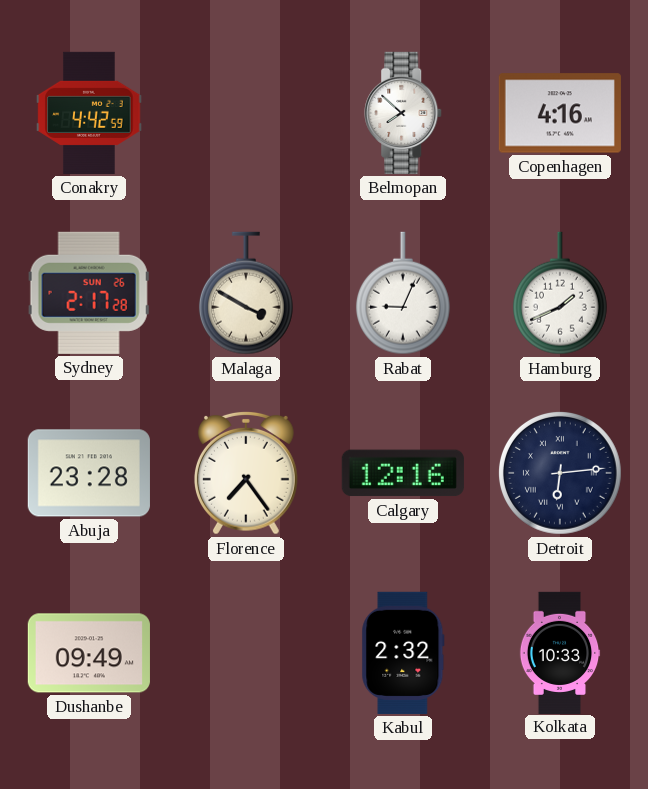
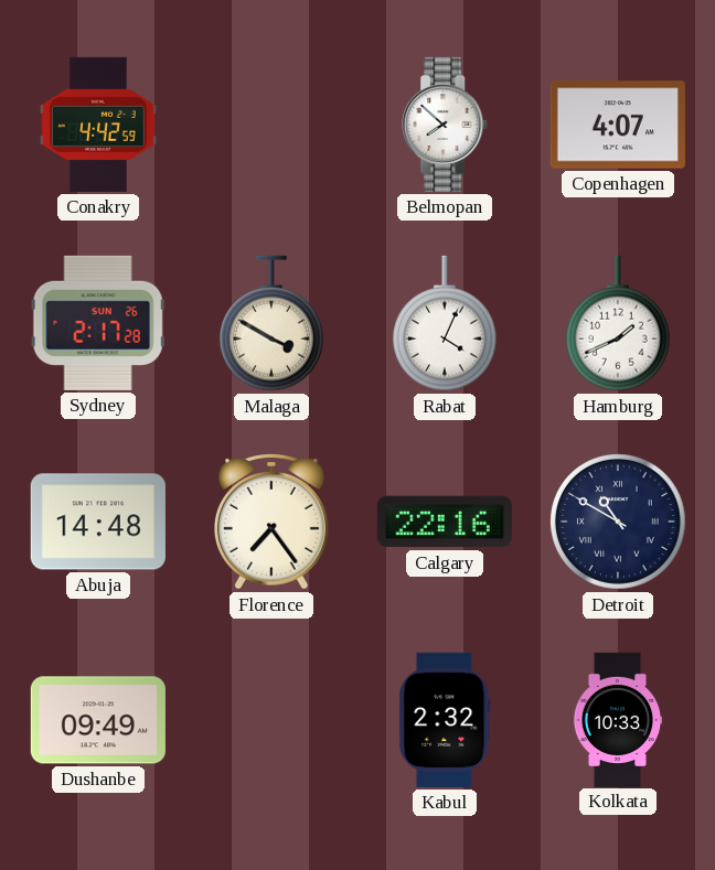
Copenhagen: 4:16 -> 4:07
Rabat: 9:04 -> 4:04
Abuja: 23:28 -> 14:48
Calgary: 12:16 -> 22:16
Detroit: 6:14 -> 10:50
